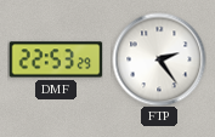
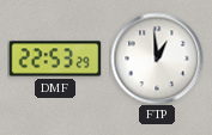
FTP: 2:24 -> 12:59
